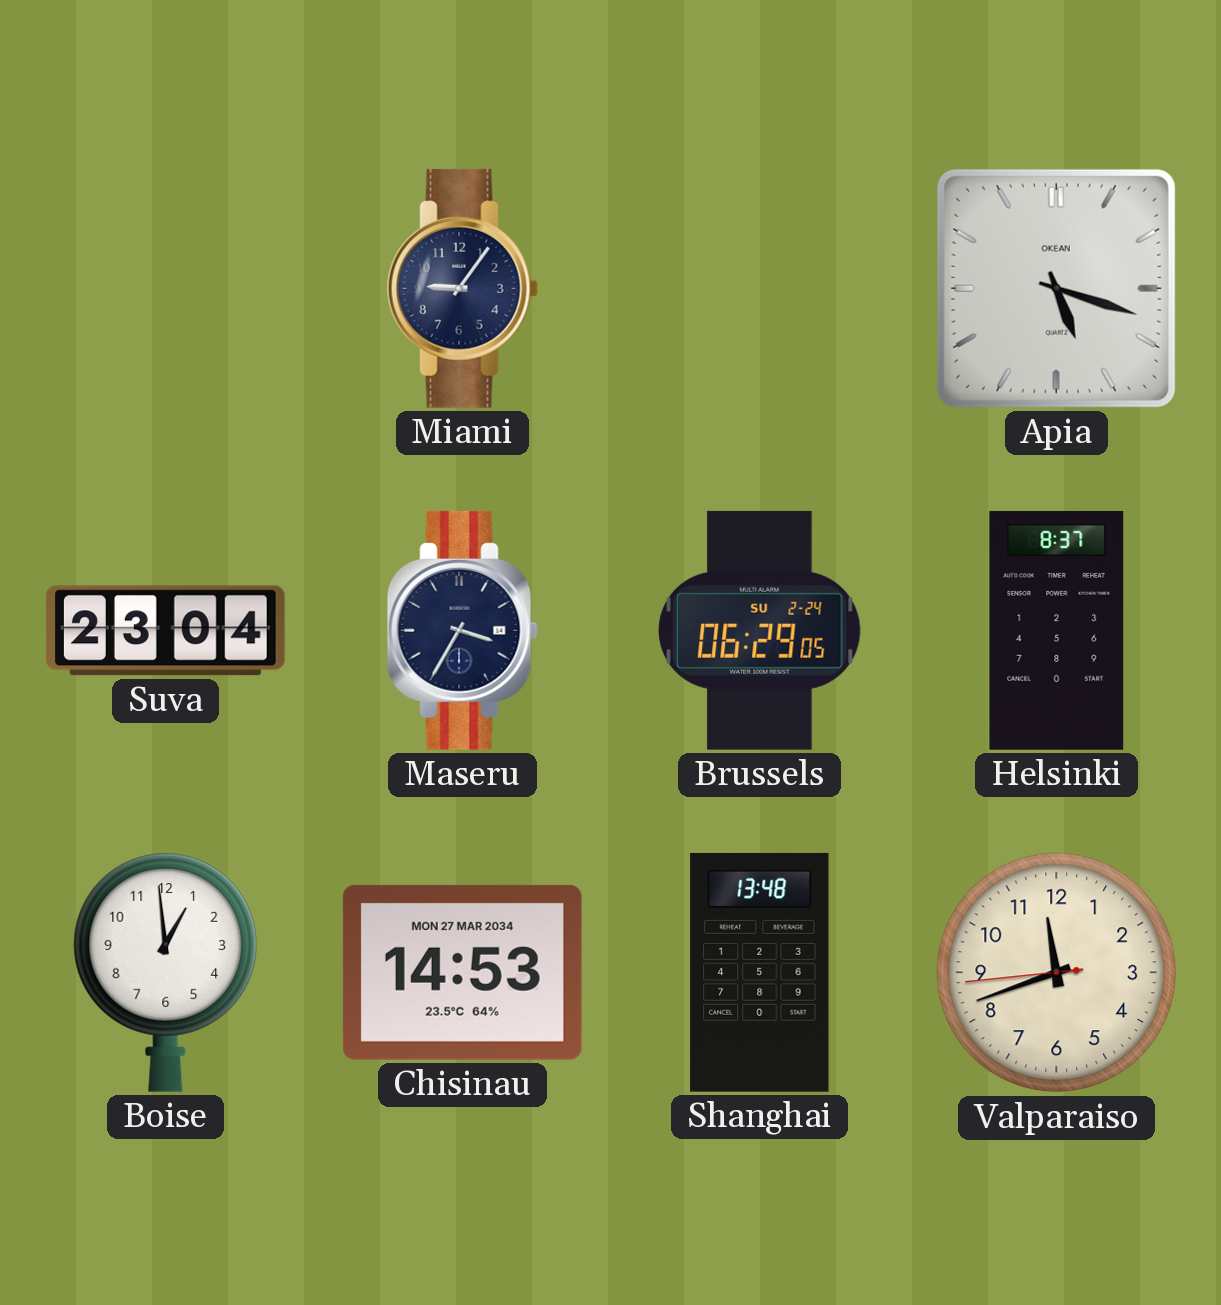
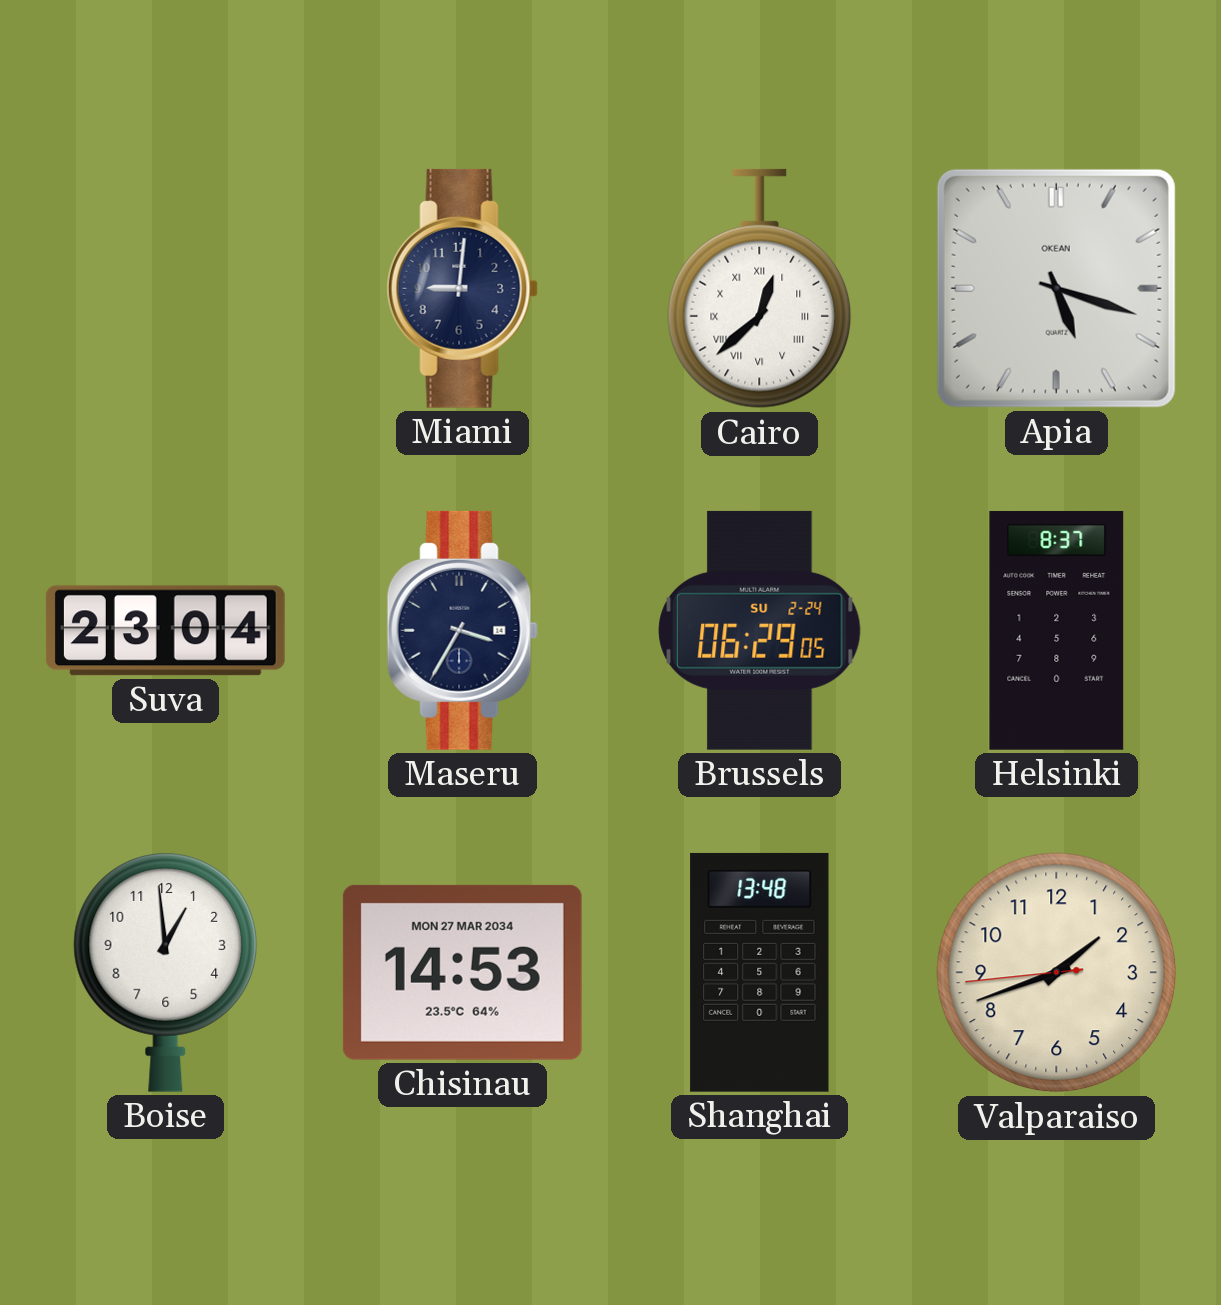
Miami: 9:06 -> 9:01
Cairo: none -> 12:38
Valparaiso: 11:41 -> 1:41
